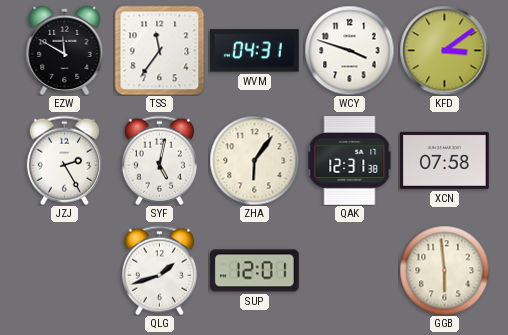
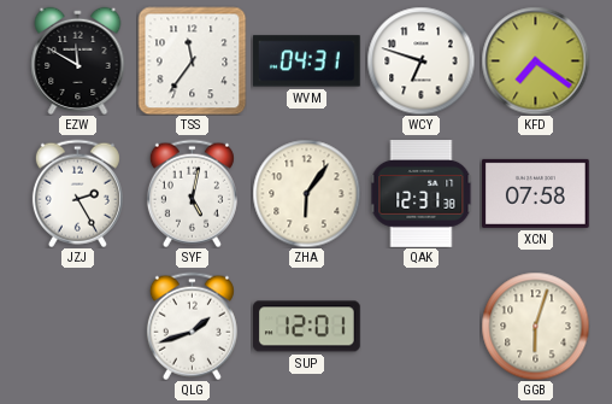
WCY: 3:48 -> 6:48
KFD: 3:09 -> 7:21
GGB: 5:59 -> 6:03
